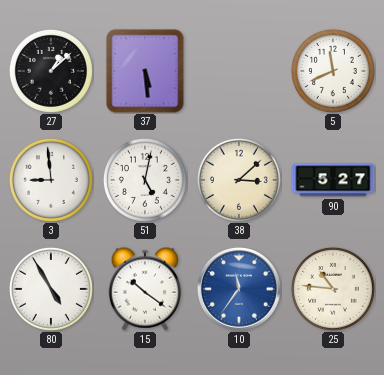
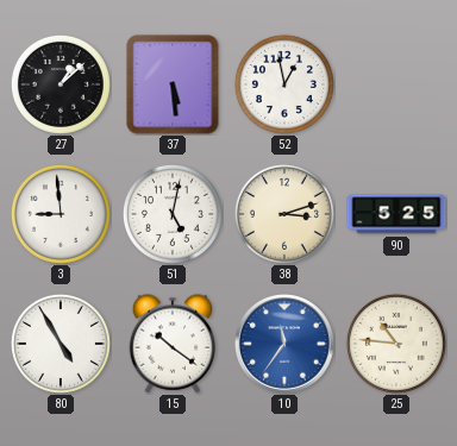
52: none -> 12:58
5: 11:41 -> none
38: 3:08 -> 3:12
90: 5:27 -> 5:25
